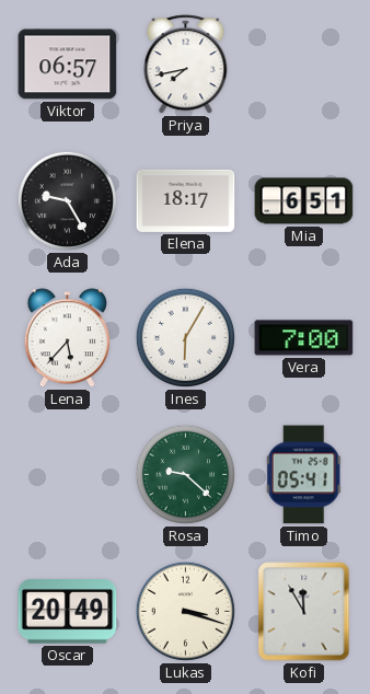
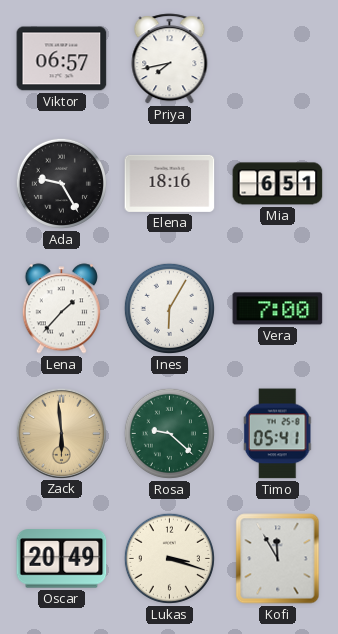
Elena: 18:17 -> 18:16
Lena: 5:37 -> 1:37
Zack: none -> 5:59
